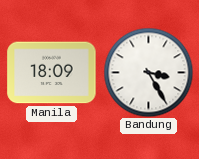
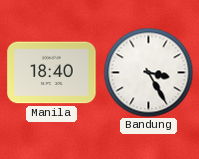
Manila: 18:09 -> 18:40
